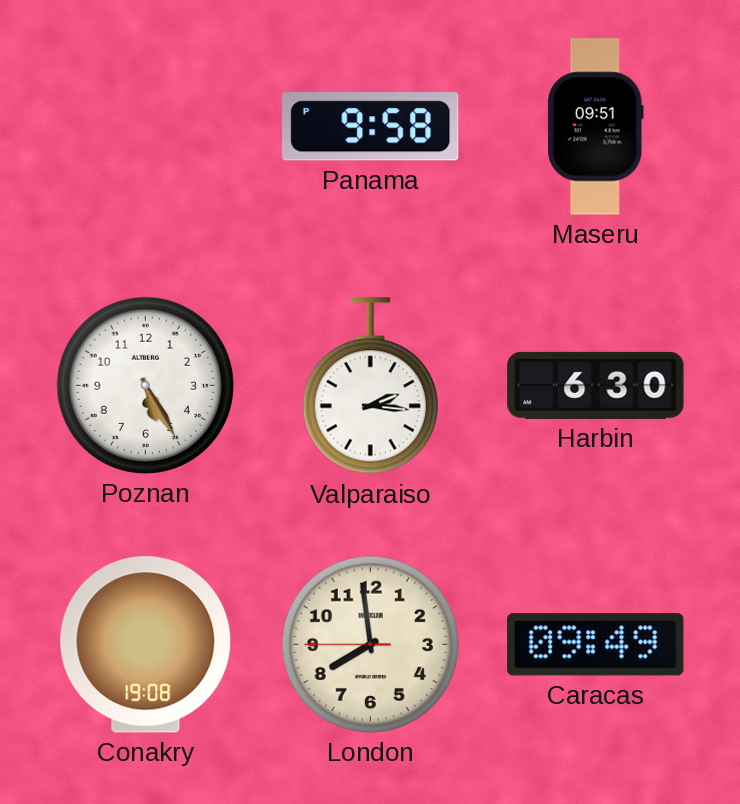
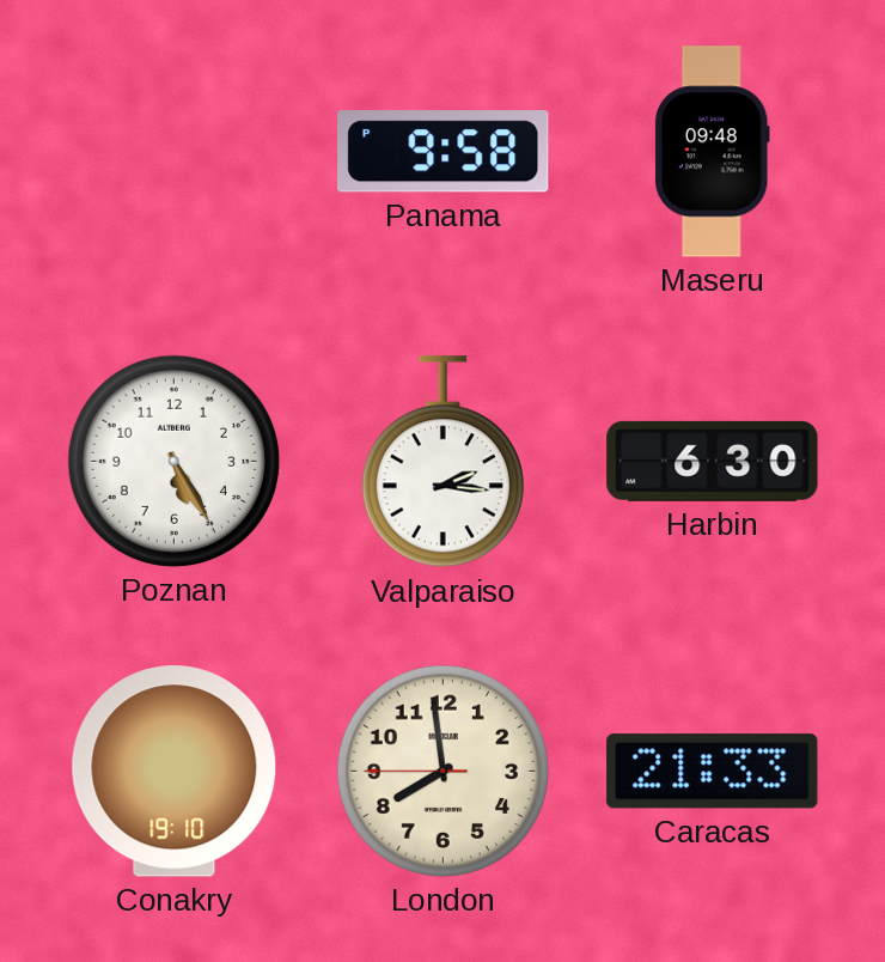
Maseru: 09:51 -> 09:48
Conakry: 19:08 -> 19:10
Caracas: 09:49 -> 21:33
